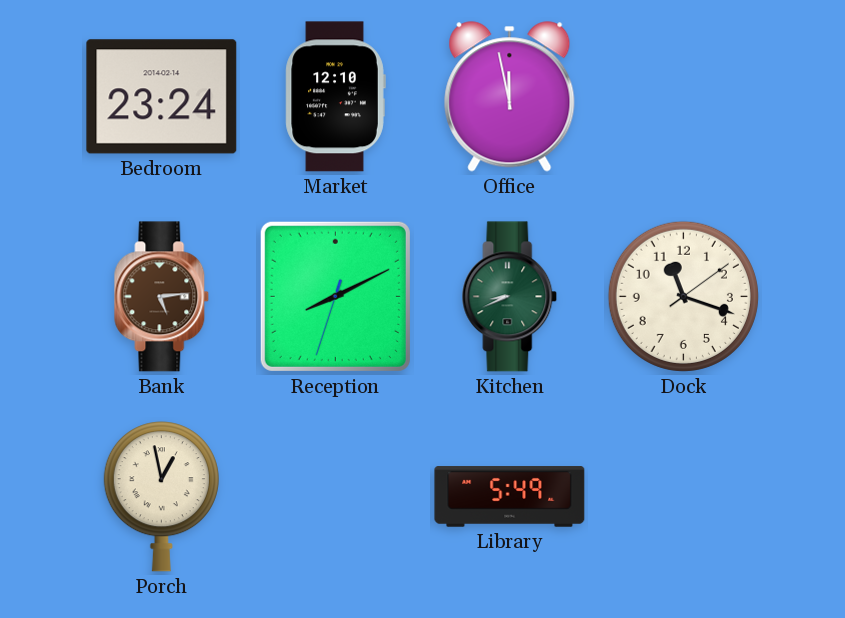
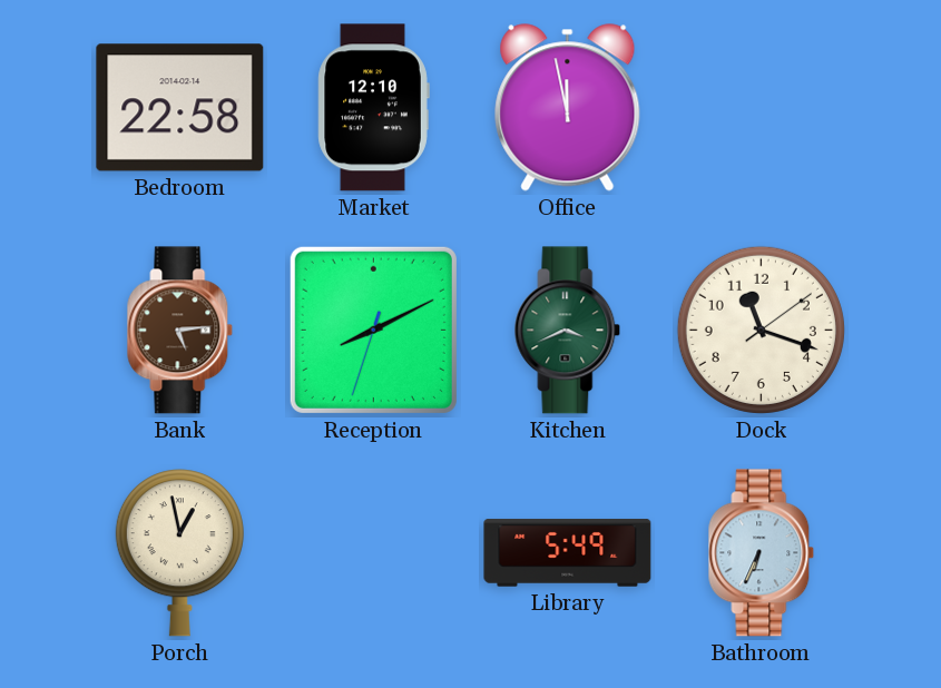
Bedroom: 23:24 -> 22:58
Kitchen: 8:41 -> 3:41
Bathroom: none -> 6:34
